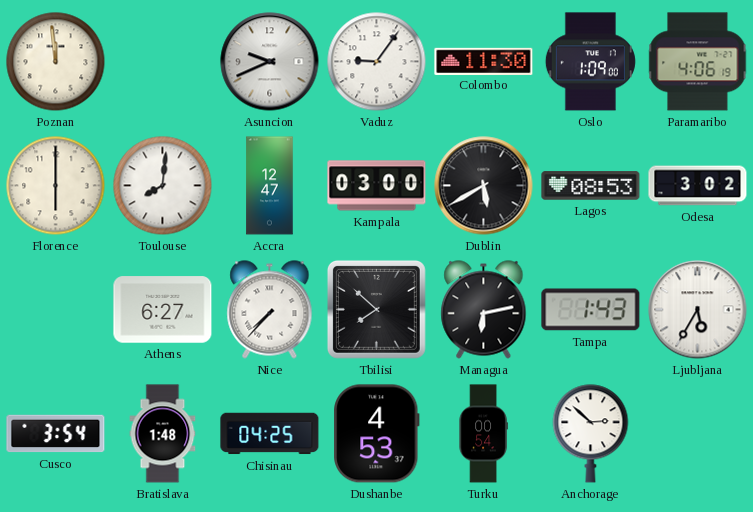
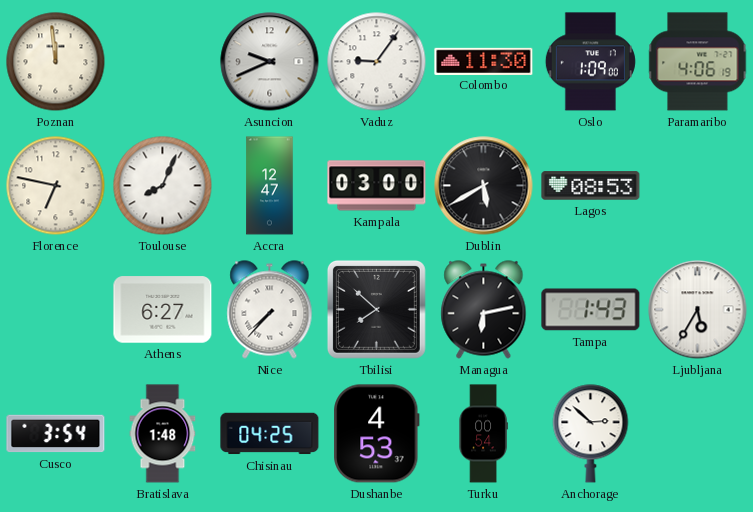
Florence: 6:00 -> 6:47
Toulouse: 8:01 -> 8:04
Odesa: 3:02 -> none
